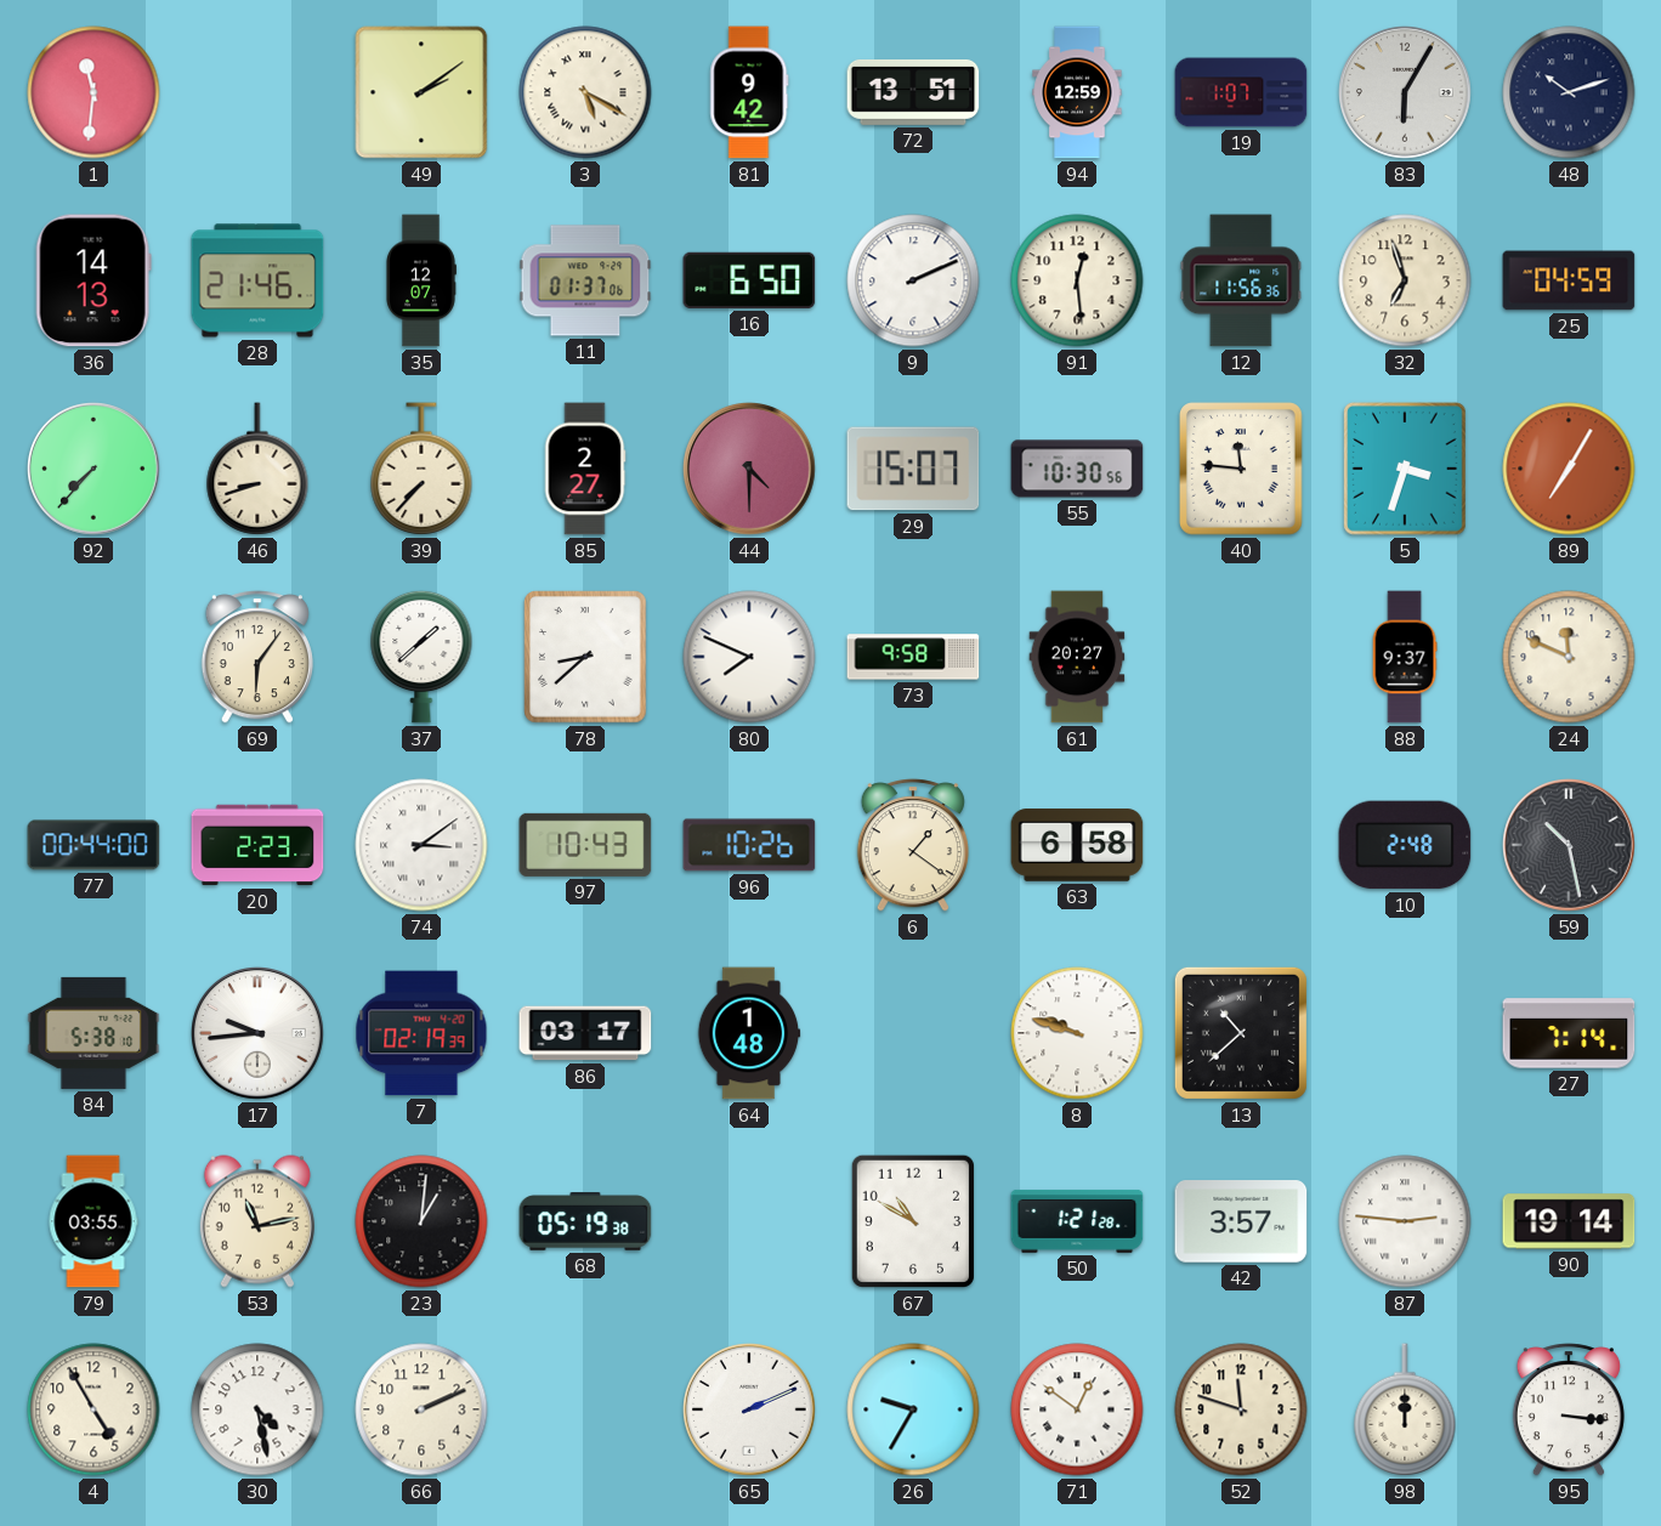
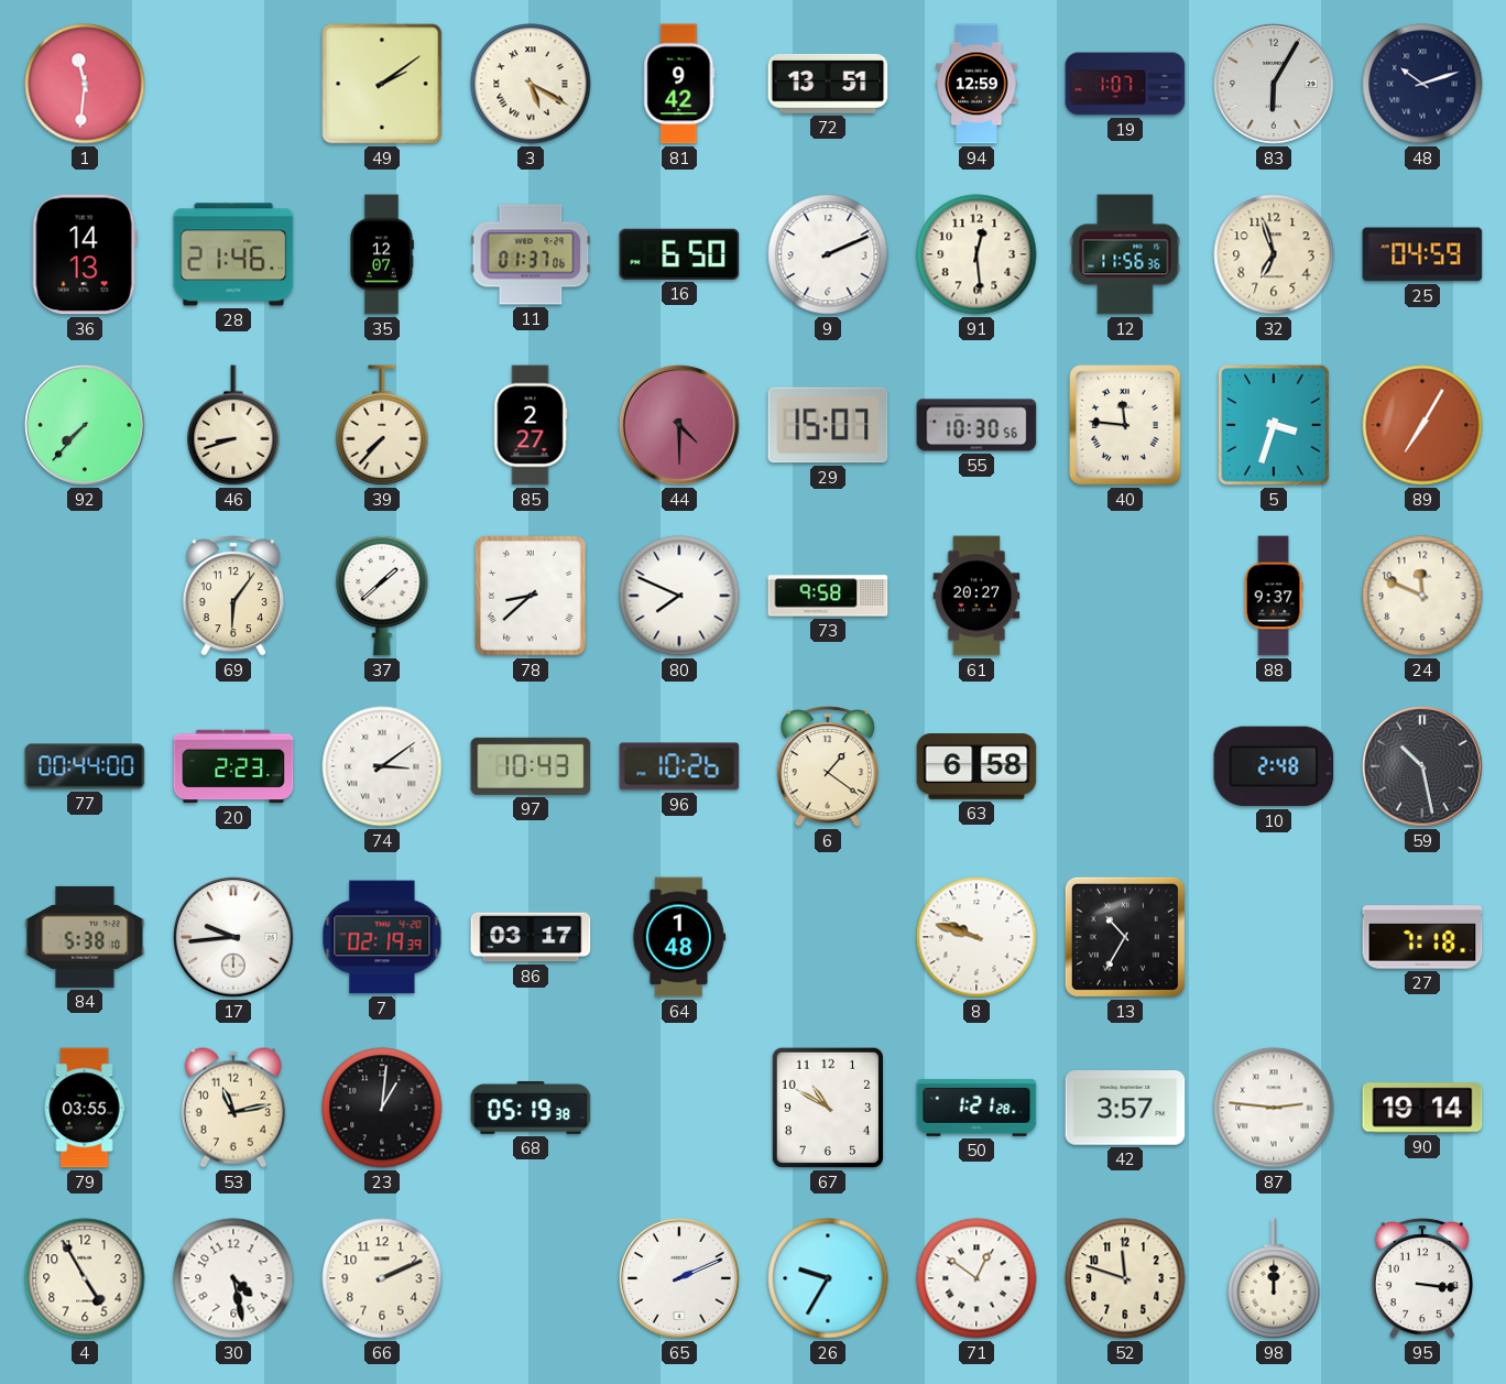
13: 10:38 -> 10:35
27: 7:14 -> 7:18
